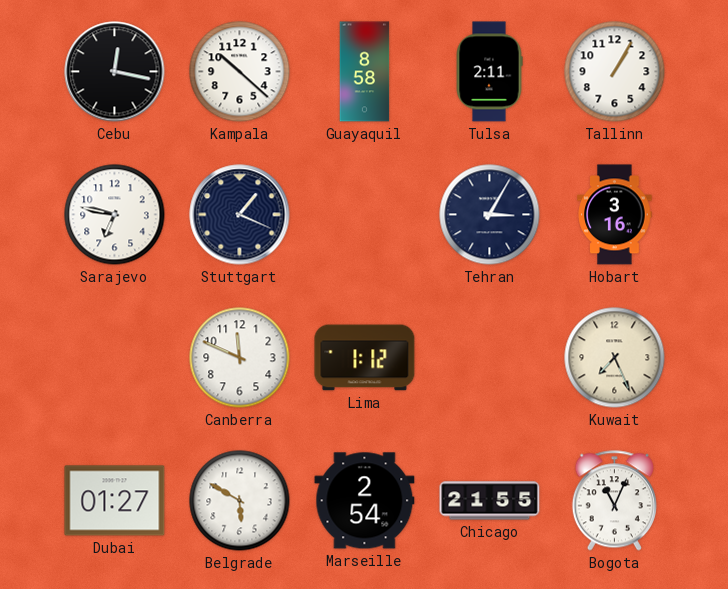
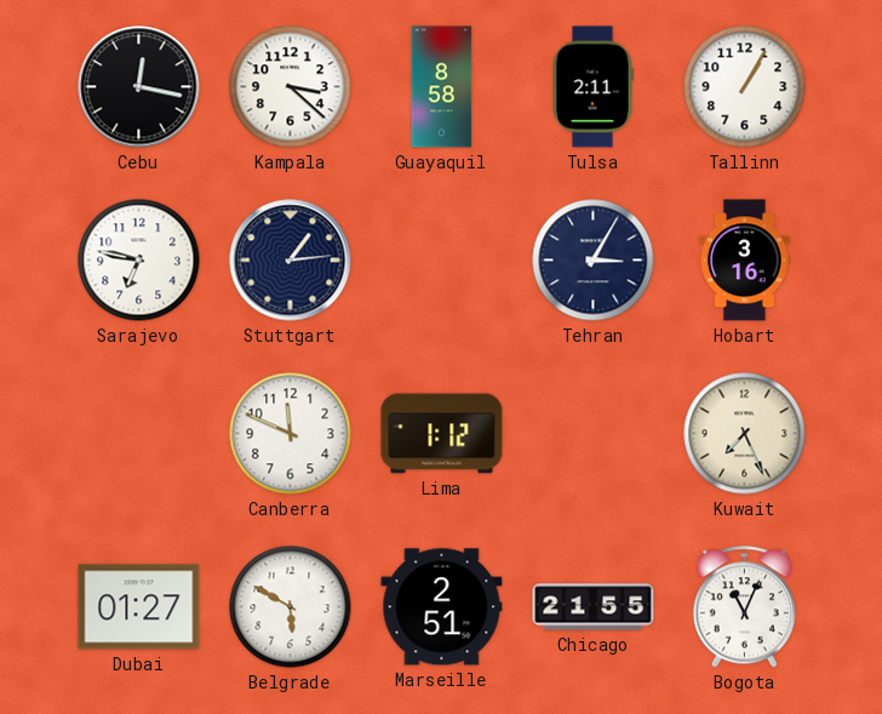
Kampala: 10:22 -> 3:22
Stuttgart: 1:19 -> 1:14
Marseille: 2:54 -> 2:51
